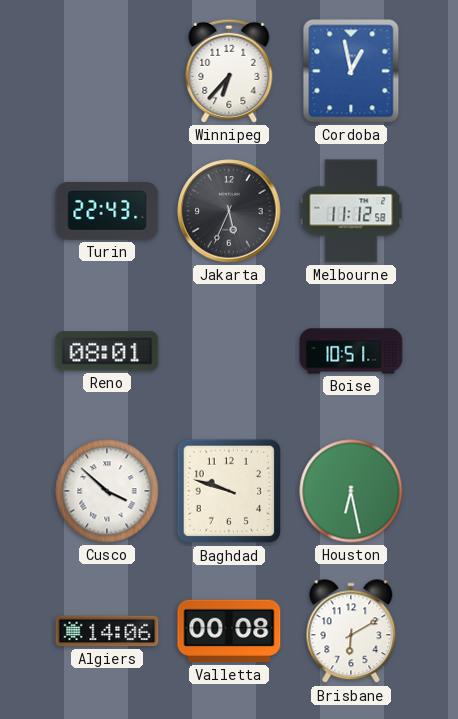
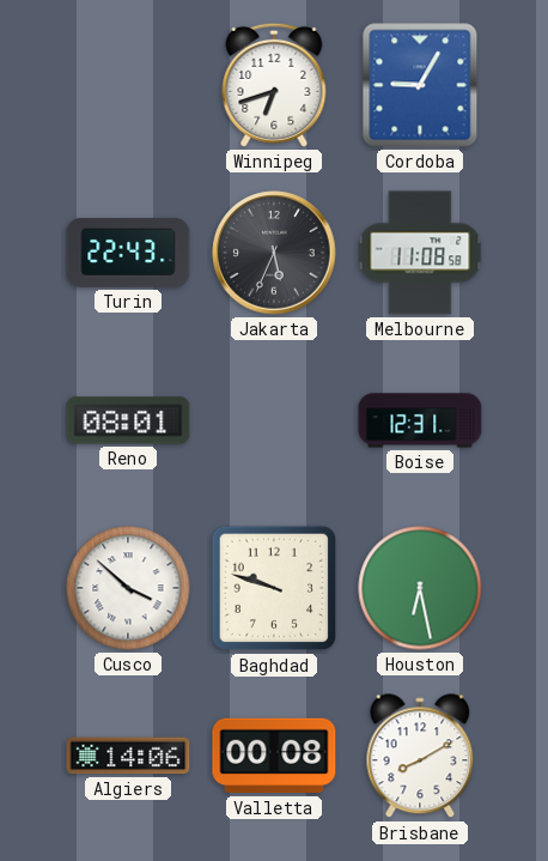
Winnipeg: 6:37 -> 6:42
Cordoba: 12:58 -> 9:05
Melbourne: 11:12 -> 11:08
Boise: 10:51 -> 12:31
Brisbane: 6:10 -> 8:10
